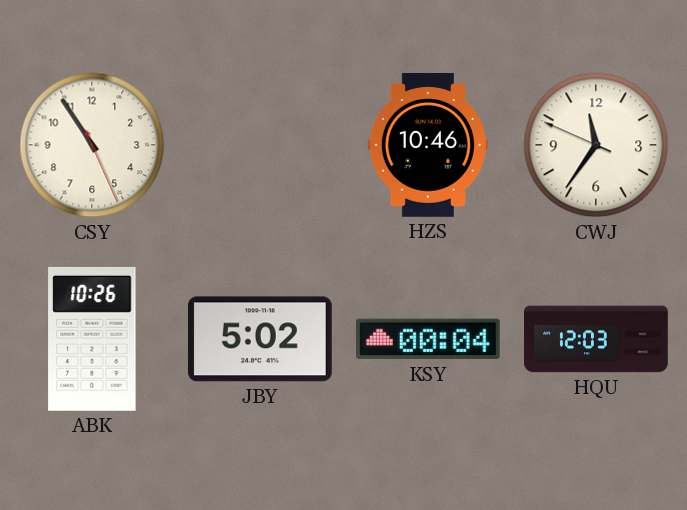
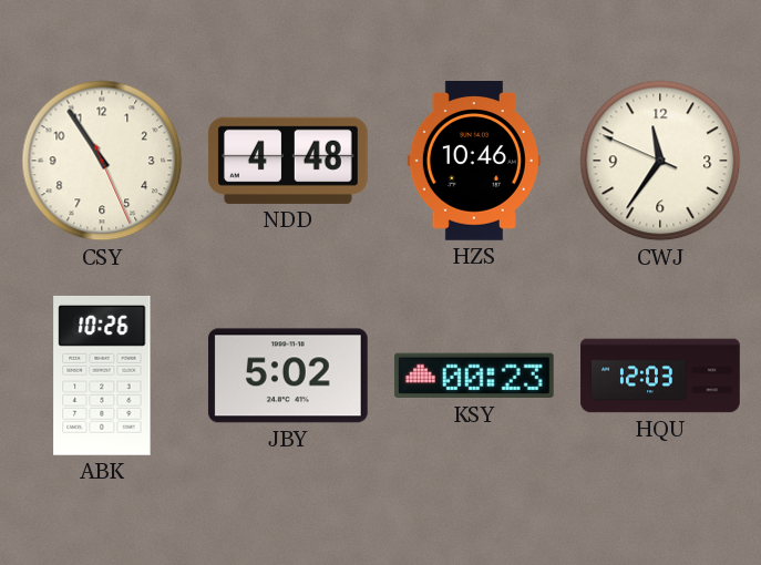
NDD: none -> 4:48
KSY: 00:04 -> 00:23
